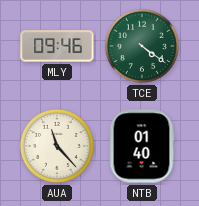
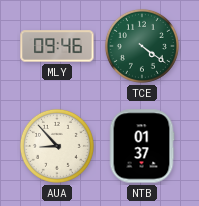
AUA: 11:23 -> 8:53
NTB: 01:40 -> 01:37
